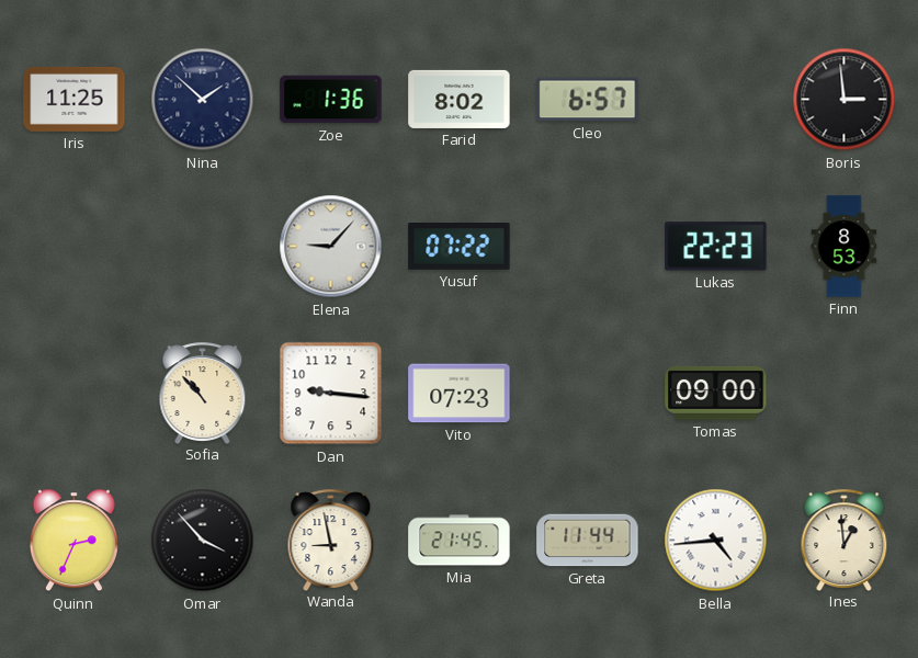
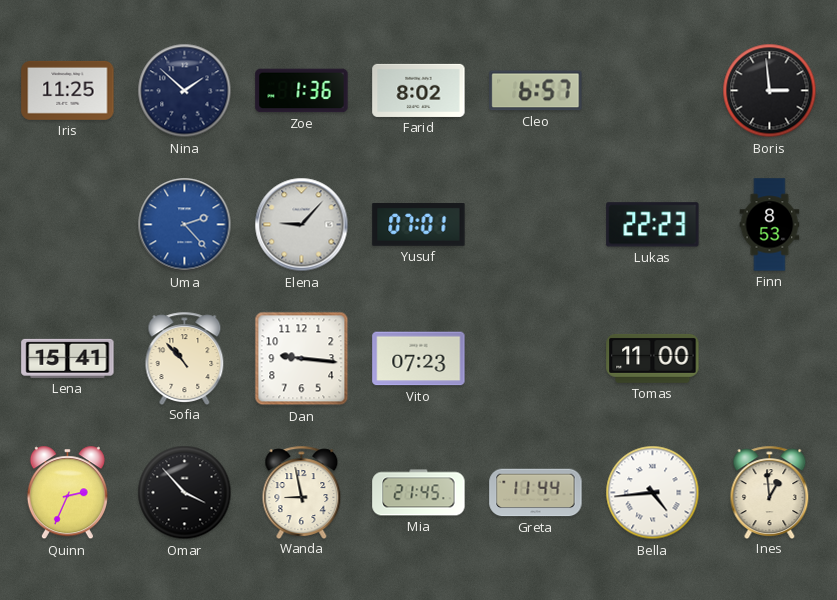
Uma: none -> 2:23
Yusuf: 07:22 -> 07:01
Lena: none -> 15:41
Tomas: 09:00 -> 11:00
